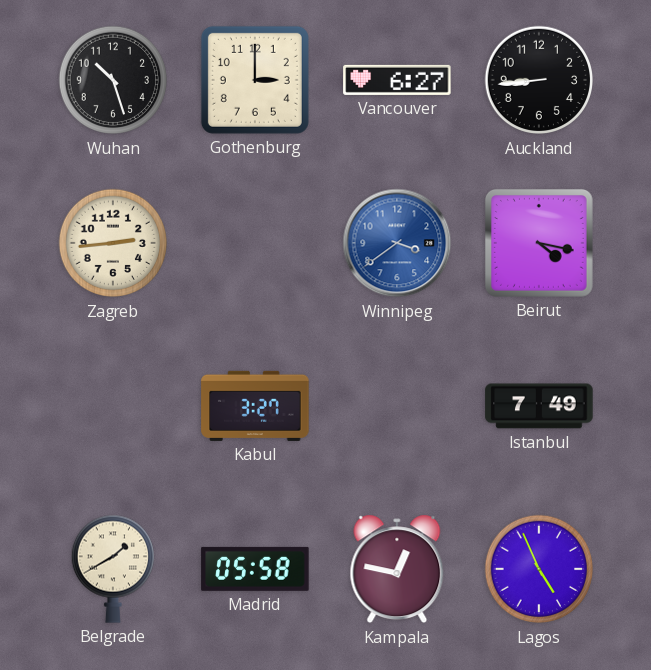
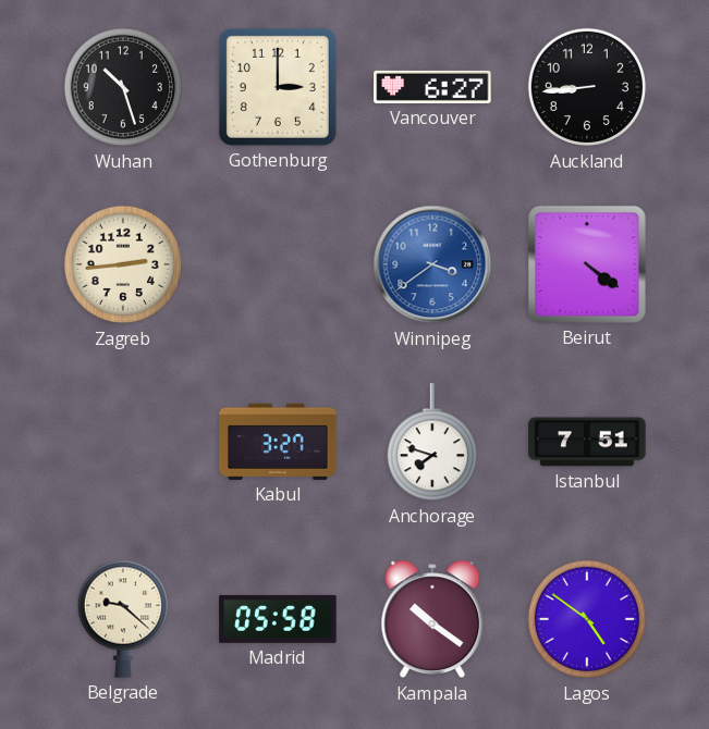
Beirut: 4:17 -> 4:21
Anchorage: none -> 7:48
Istanbul: 7:49 -> 7:51
Belgrade: 1:40 -> 9:22
Kampala: 12:47 -> 10:21
Lagos: 4:56 -> 4:51
